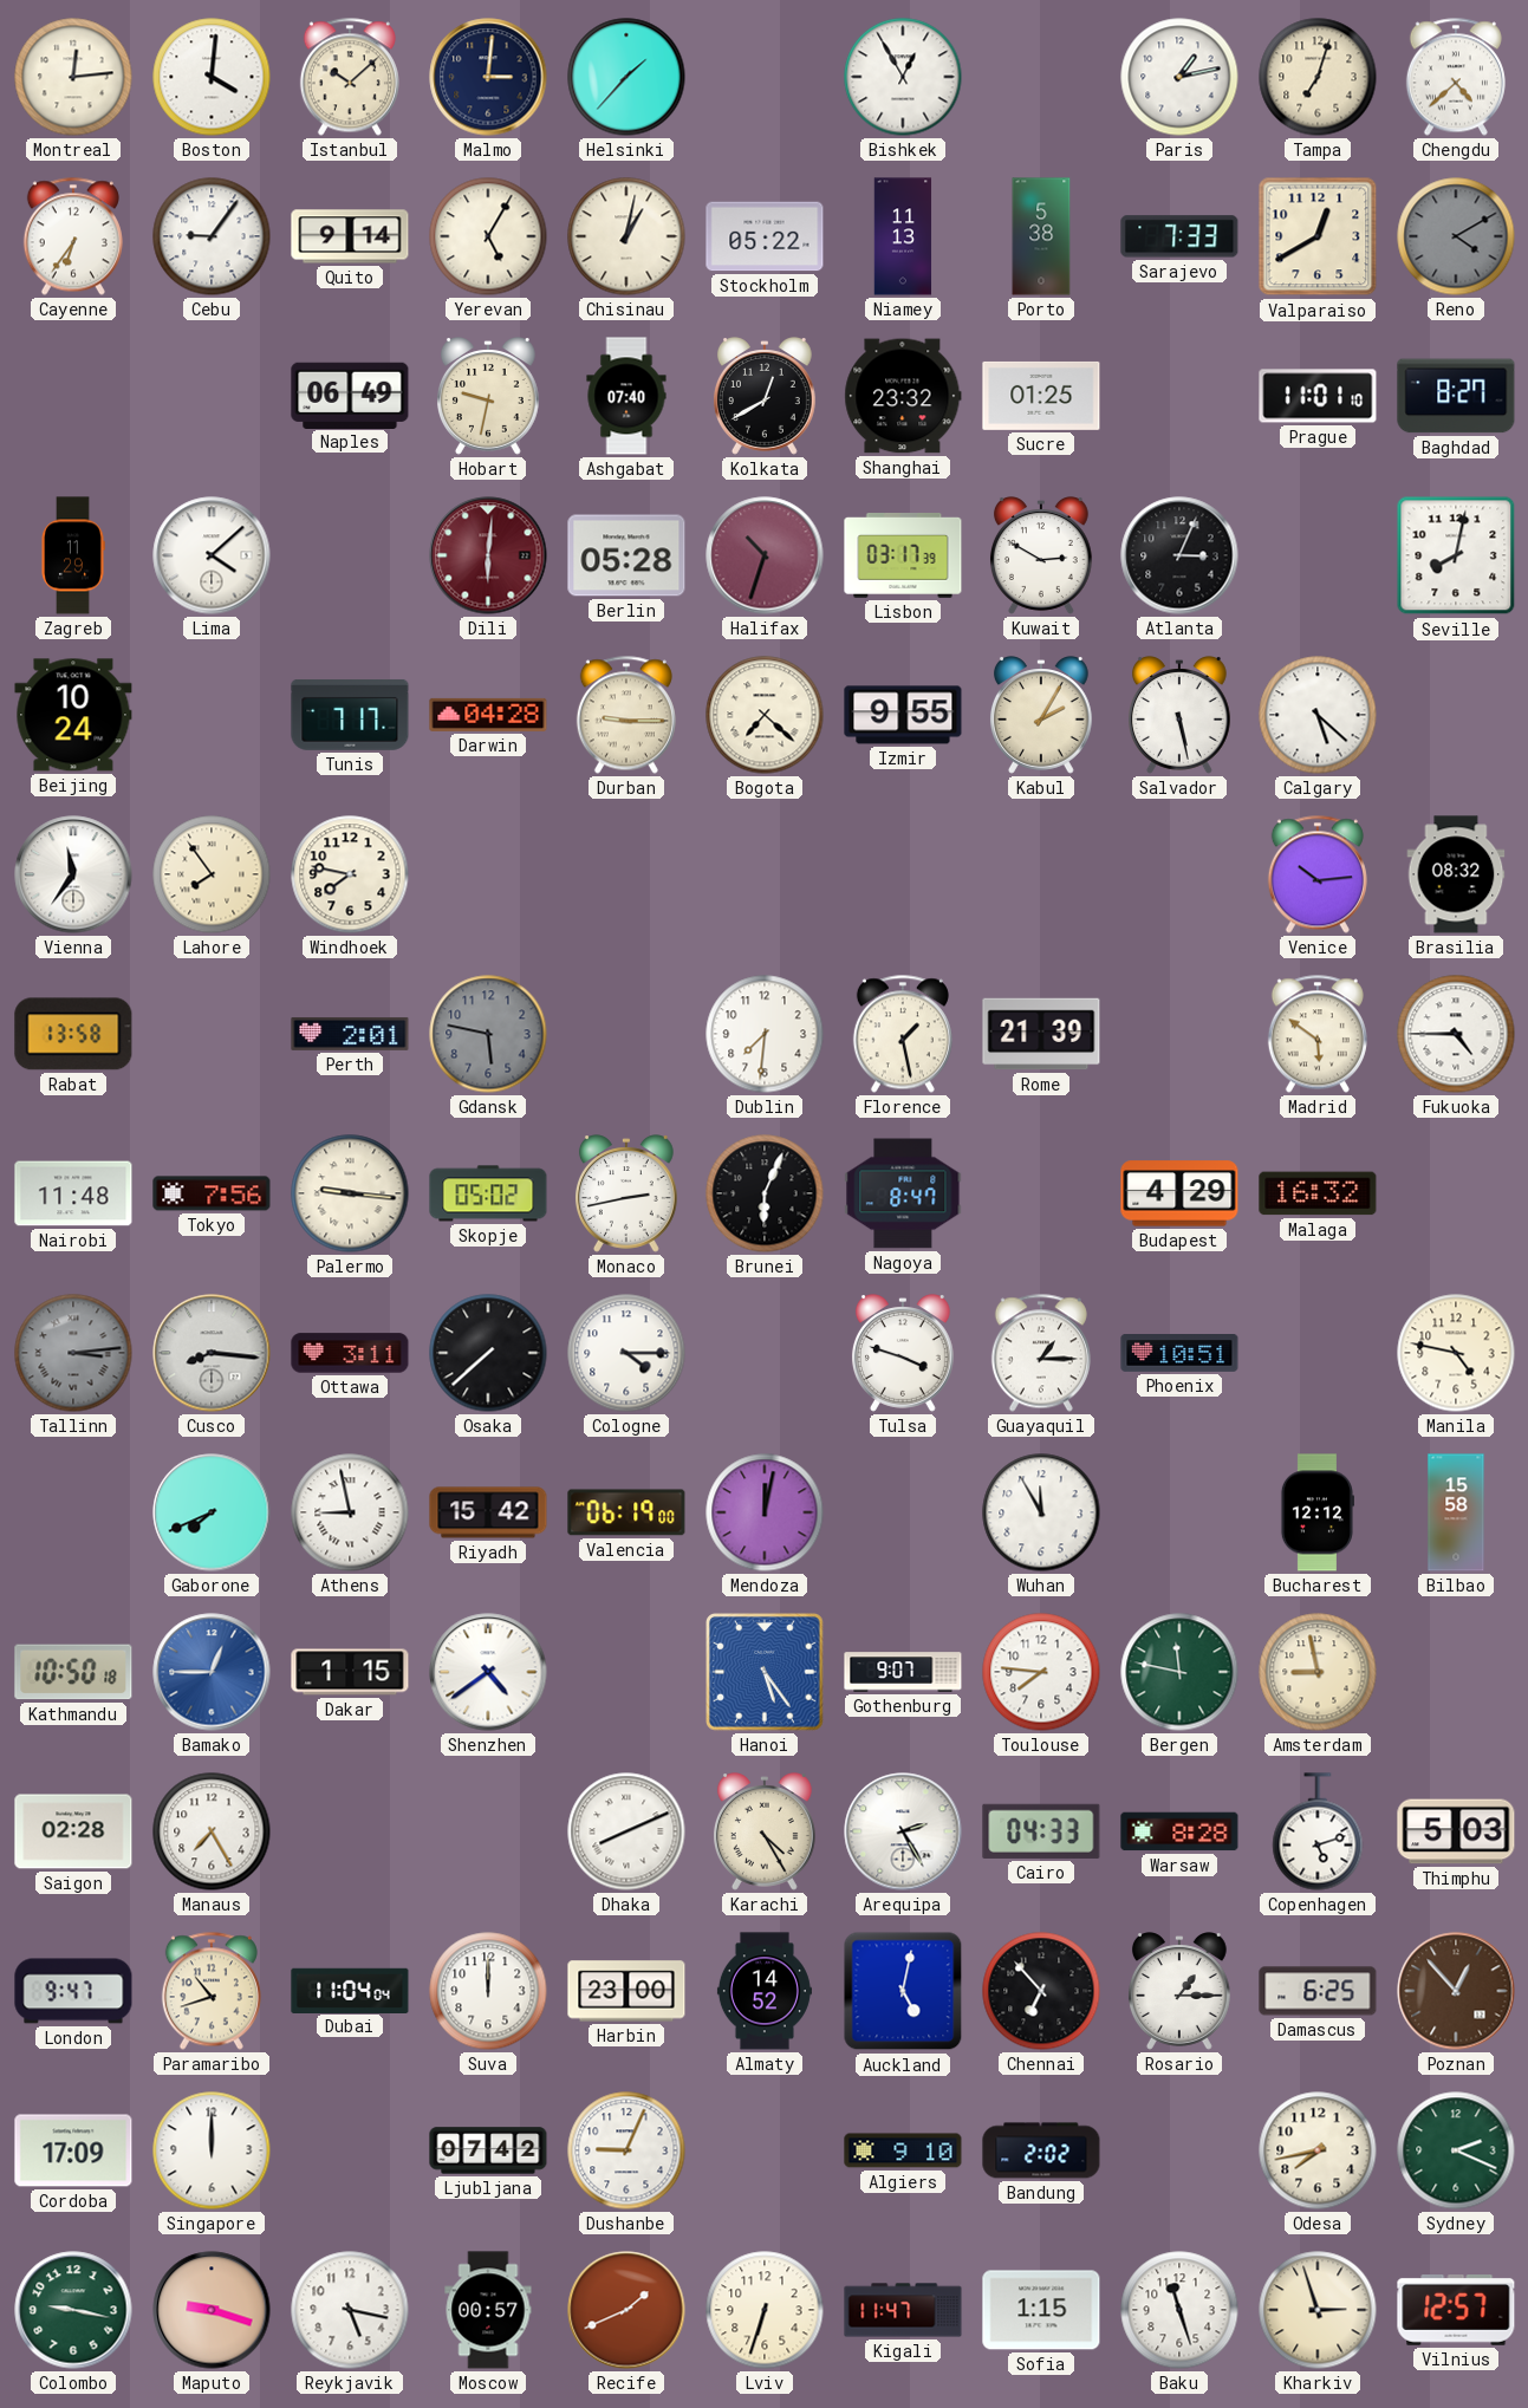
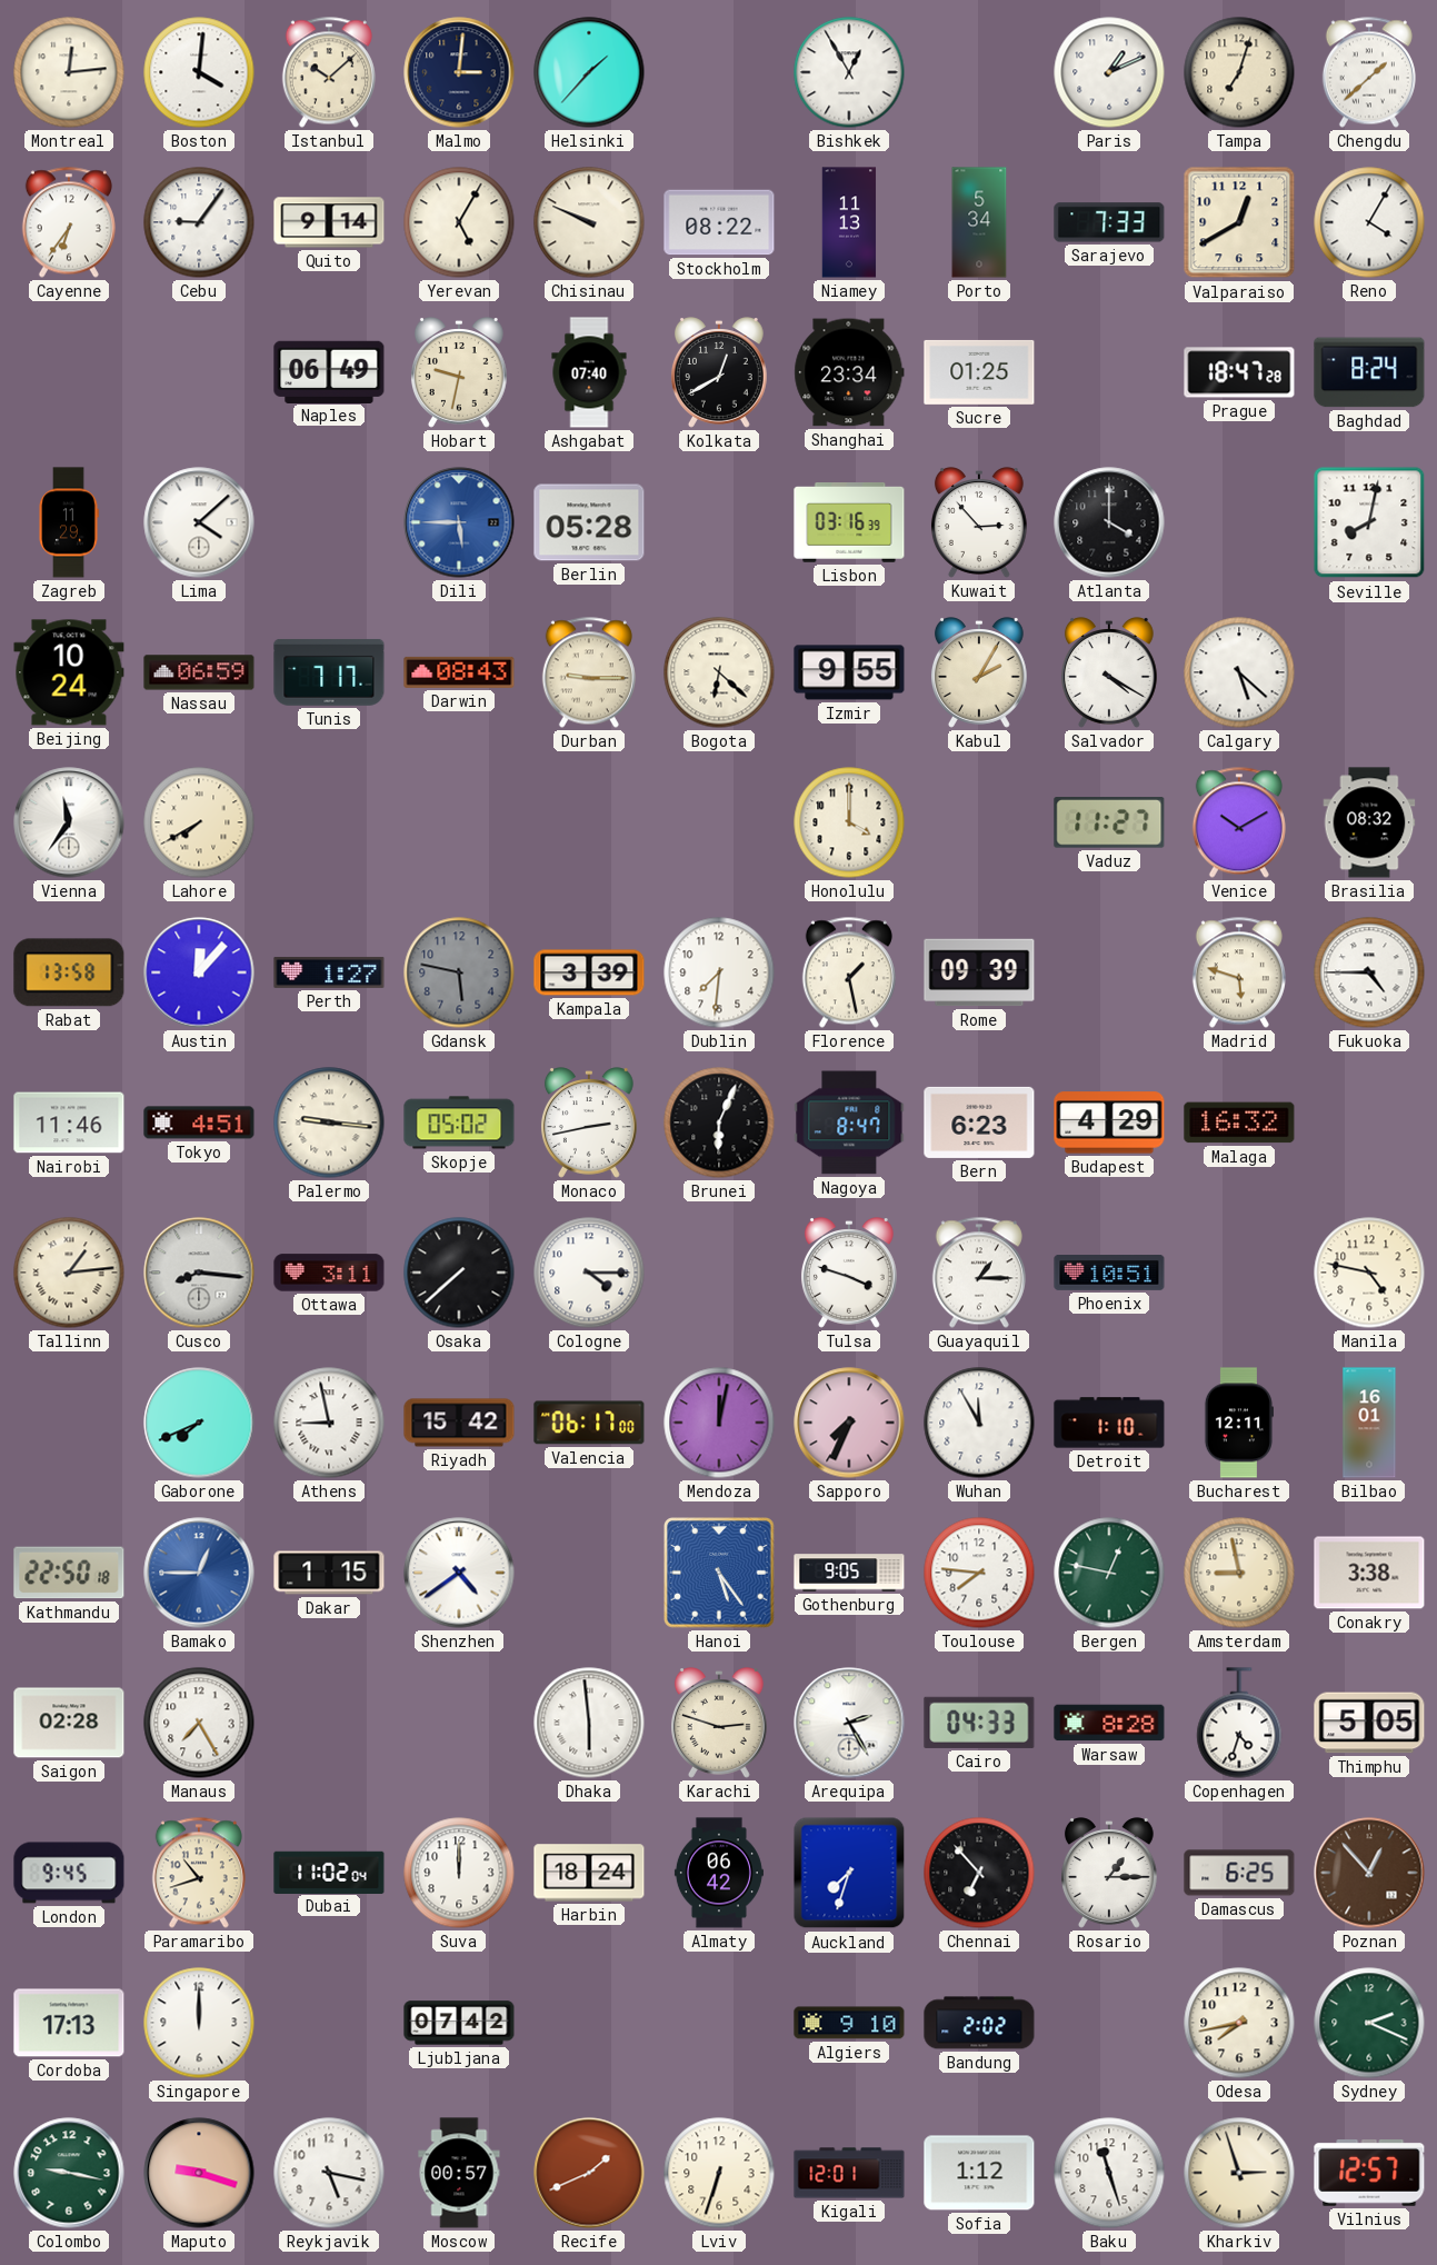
Paris: 1:13 -> 1:11
Chengdu: 4:38 -> 1:38
Chisinau: 1:02 -> 9:49
Stockholm: 05:22 -> 08:22
Porto: 5:38 -> 5:34
Reno: 4:10 -> 4:05
Reno dial: grey -> white
Shanghai: 23:32 -> 23:34
Prague: 11:01 -> 18:47
Baghdad: 8:27 -> 8:24
Dili: 6:01 -> 5:45
Dili dial: burgundy -> blue
Halifax: 10:33 -> none
Lisbon: 03:17 -> 03:16
Kuwait: 2:50 -> 2:53
Atlanta: 3:04 -> 4:00
Nassau: none -> 06:59
Darwin: 04:28 -> 08:43
Bogota: 7:22 -> 6:22
Salvador: 5:28 -> 4:20
Lahore: 7:54 -> 7:40
Windhoek: 7:47 -> none
Honolulu: none -> 4:00
Vaduz: none -> 11:27
Venice: 10:14 -> 10:10
Austin: none -> 12:07
Perth: 2:01 -> 1:27
Kampala: none -> 3:39
Rome: 21:39 -> 09:39
Madrid: 5:51 -> 5:48
Nairobi: 11:48 -> 11:46
Tokyo: 7:56 -> 4:51
Bern: none -> 6:23
Tallinn: 3:14 -> 1:14
Tallinn dial: grey -> cream
Valencia: 06:19 -> 06:17
Sapporo: none -> 7:34
Detroit: none -> 1:10
Bucharest: 12:12 -> 12:11
Bilbao: 15:58 -> 16:01
Kathmandu: 10:50 -> 22:50
Gothenburg: 9:07 -> 9:05
Bergen: 11:47 -> 12:47
Conakry: none -> 3:38
Dhaka: 8:11 -> 5:59
Karachi: 4:25 -> 2:48
Copenhagen: 5:12 -> 4:33
Thimphu: 5:03 -> 5:05
London: 9:47 -> 9:45
Dubai: 11:04 -> 11:02
Harbin: 23:00 -> 18:24
Almaty: 14:52 -> 06:42
Auckland: 5:02 -> 7:33
Cordoba: 17:09 -> 17:13
Dushanbe: 9:04 -> none
Kigali: 11:47 -> 12:01
Sofia: 1:15 -> 1:12
